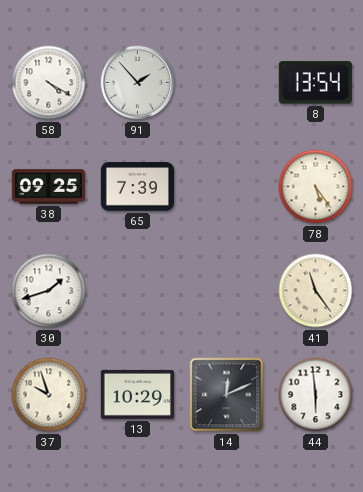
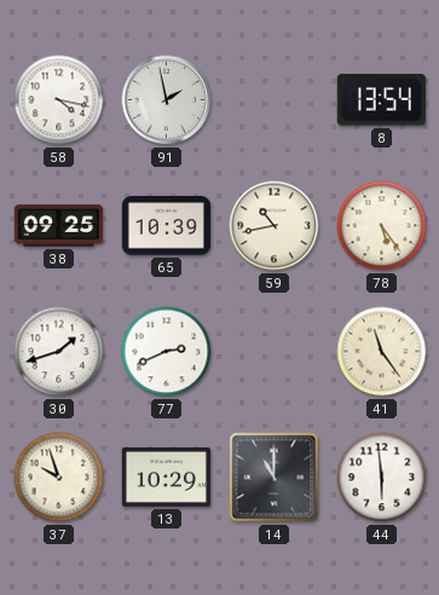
58: 4:20 -> 4:17
91: 1:53 -> 1:58
65: 7:39 -> 10:39
59: none -> 10:43
77: none -> 2:41
14: 12:11 -> 11:00
